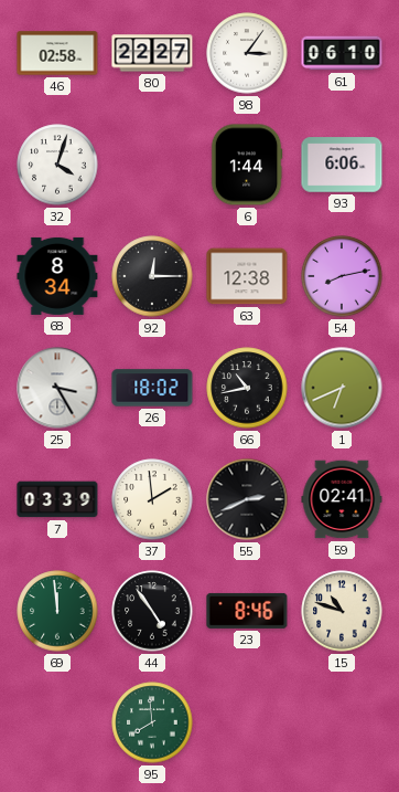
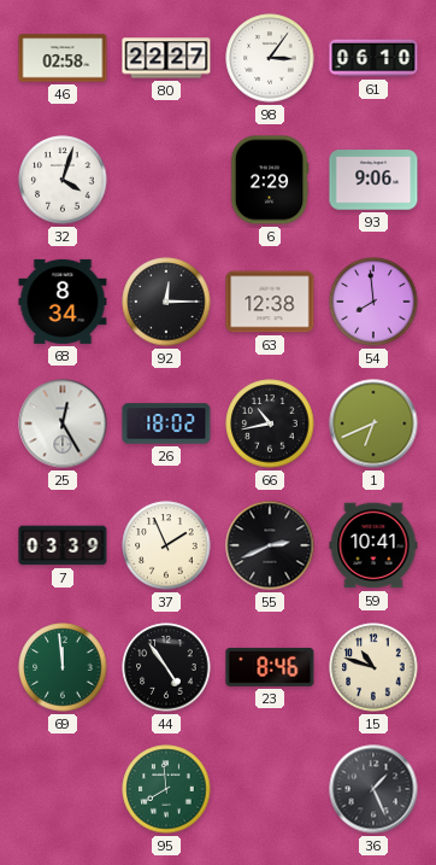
6: 1:44 -> 2:29
93: 6:06 -> 9:06
54: 8:13 -> 7:59
25: 3:25 -> 12:25
37: 1:59 -> 1:56
59: 02:41 -> 10:41
36: none -> 1:26
